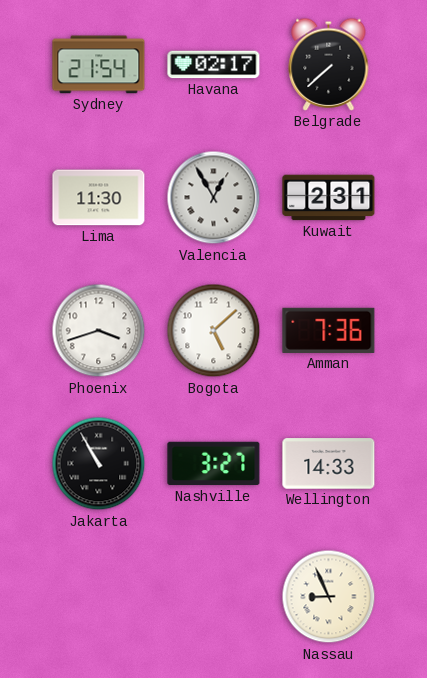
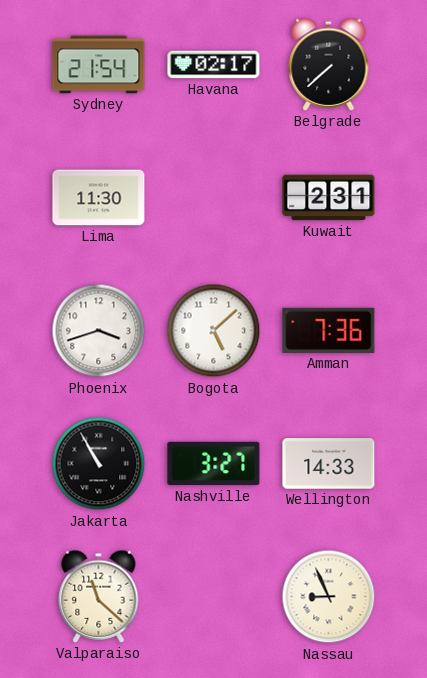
Valencia: 12:55 -> none
Valparaiso: none -> 11:22
